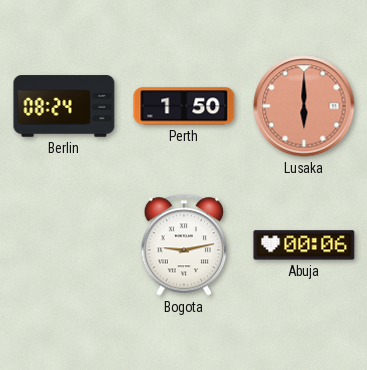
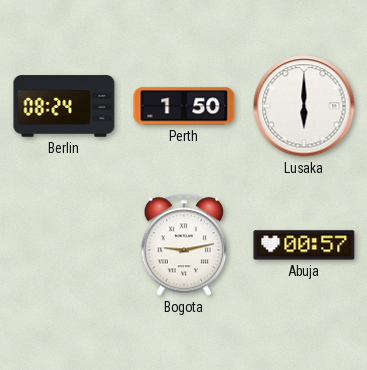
Lusaka dial: salmon -> white
Abuja: 00:06 -> 00:57
